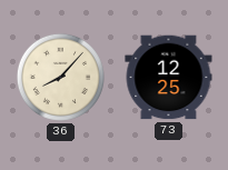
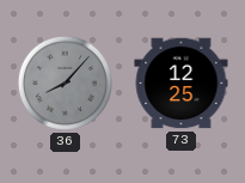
36 dial: cream -> grey
